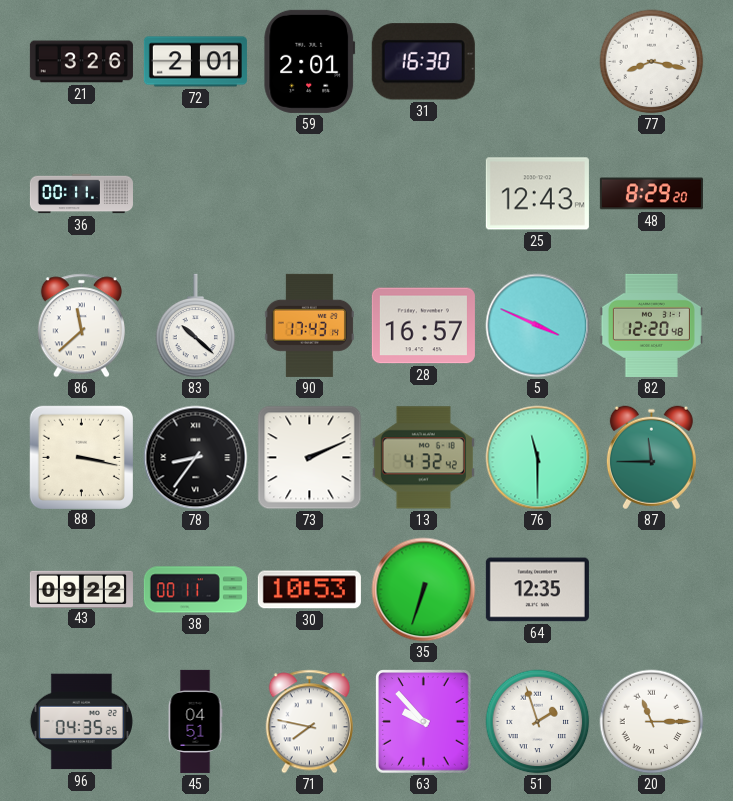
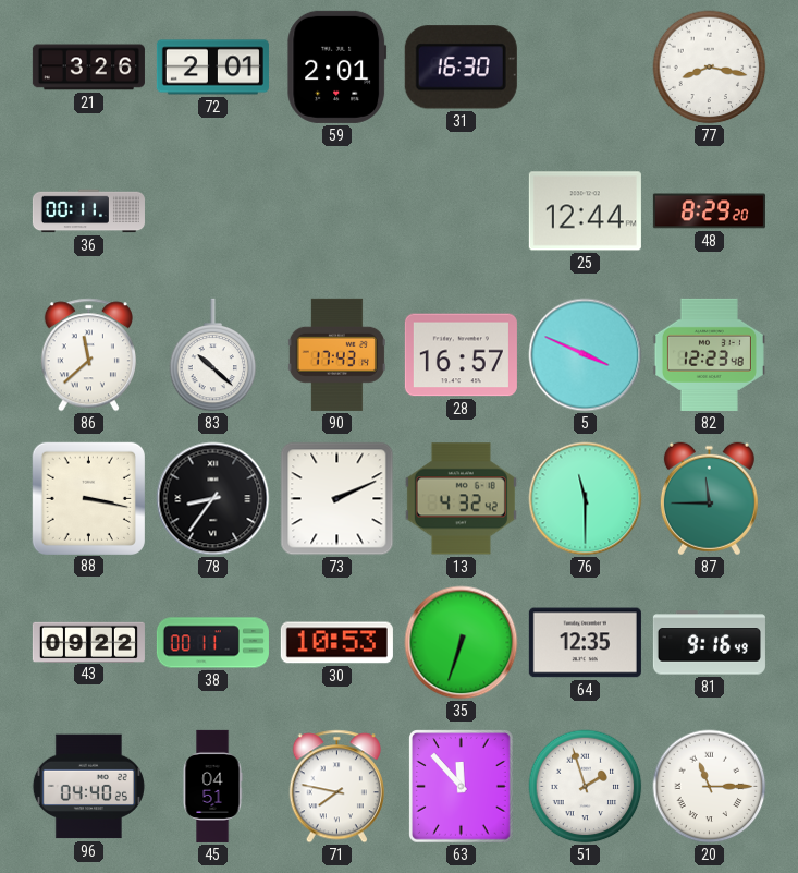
25: 12:43 -> 12:44
82: 12:20 -> 12:23
81: none -> 9:16
96: 04:35 -> 04:40
63: 9:53 -> 11:53
